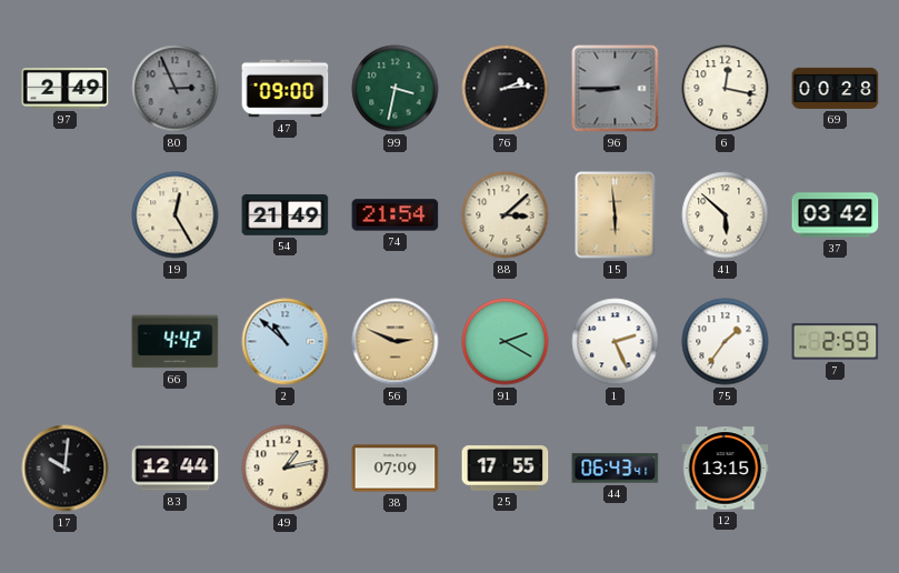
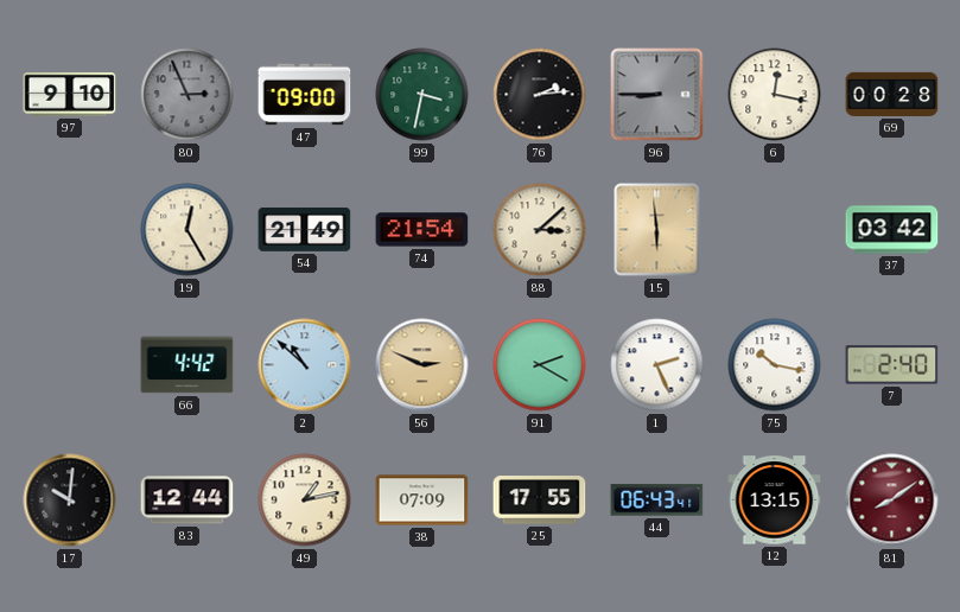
97: 2:49 -> 9:10
41: 5:52 -> none
75: 1:36 -> 10:17
7: 2:59 -> 2:40
81: none -> 8:09
